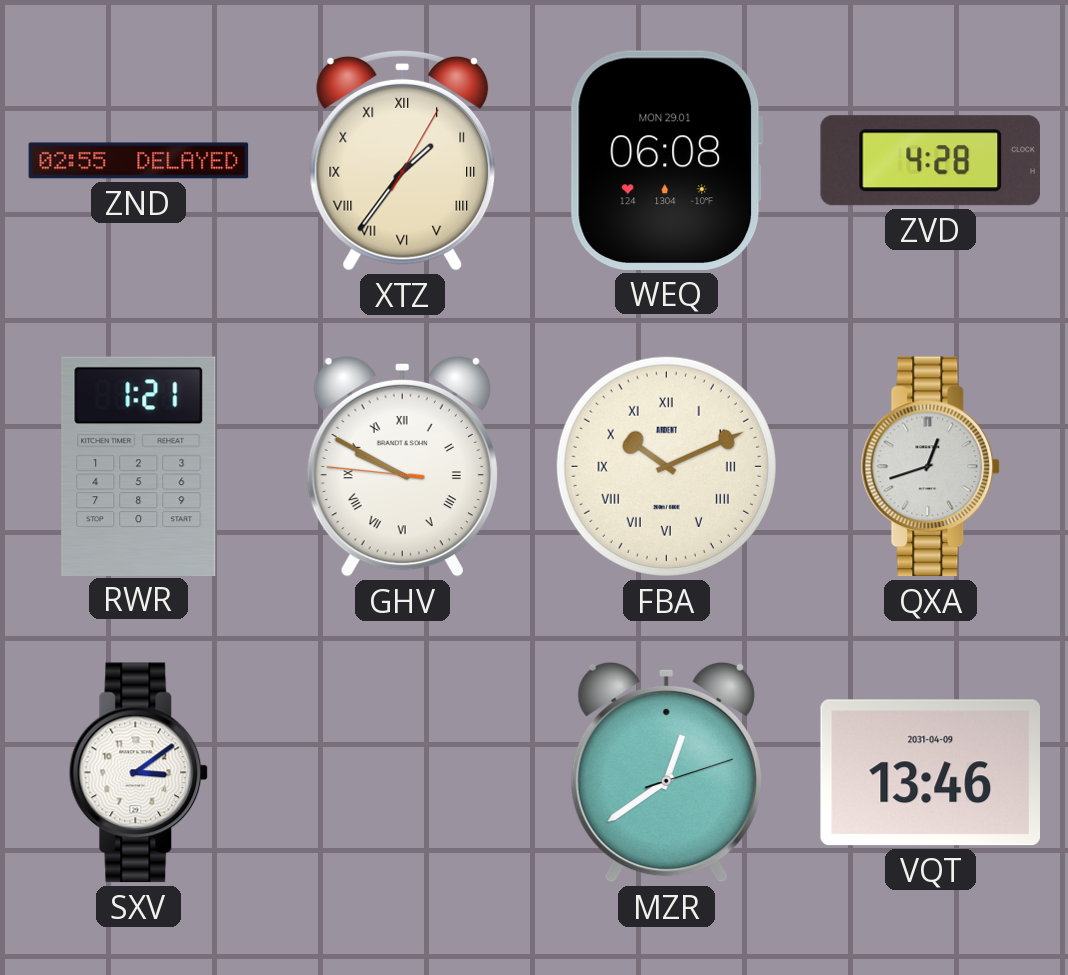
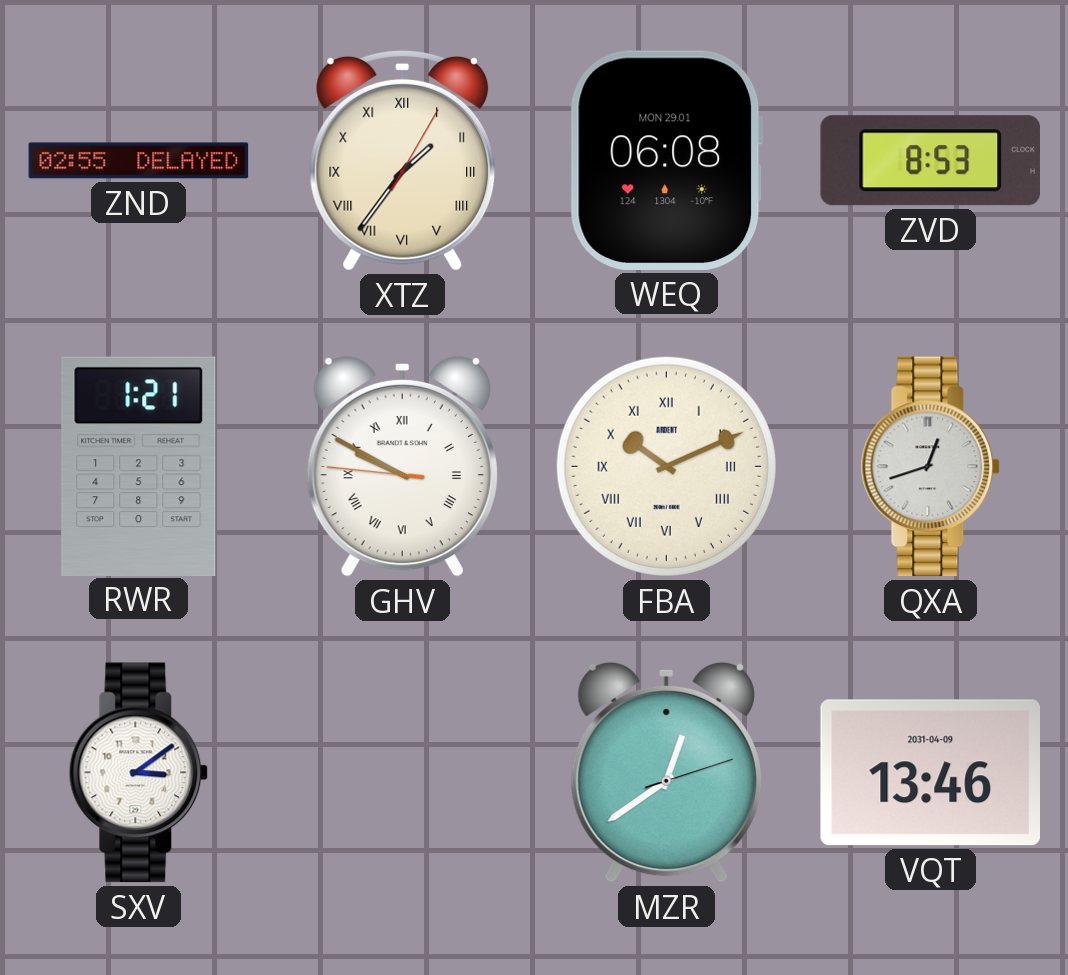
ZVD: 4:28 -> 8:53
